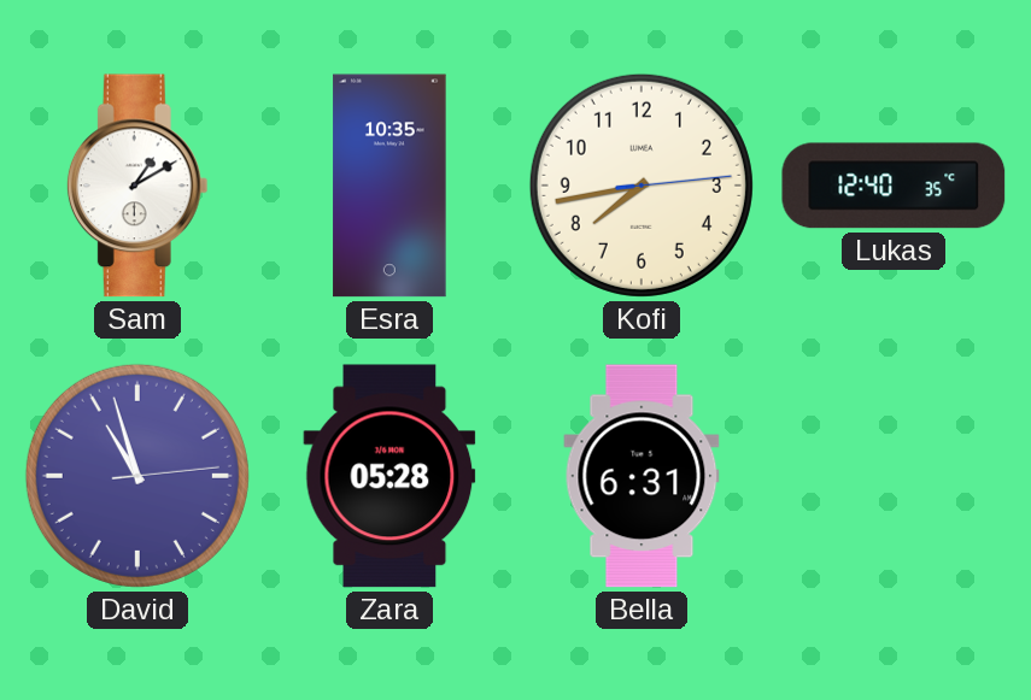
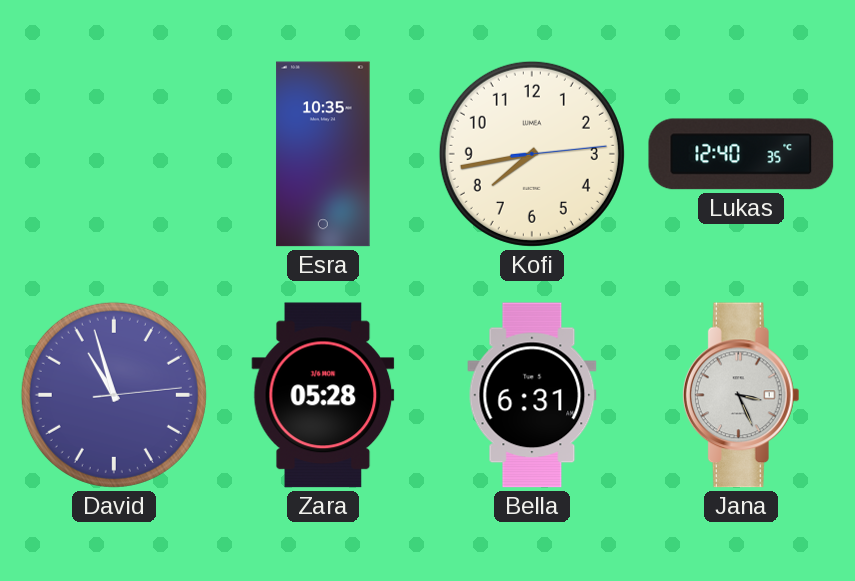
Sam: 1:10 -> none
Jana: none -> 3:26
